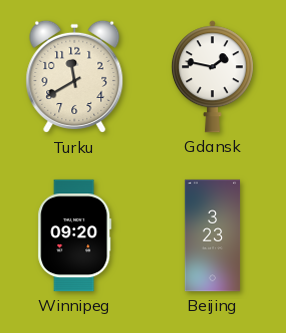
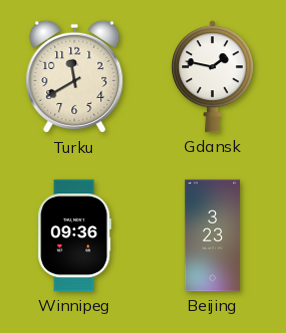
Winnipeg: 09:20 -> 09:36
